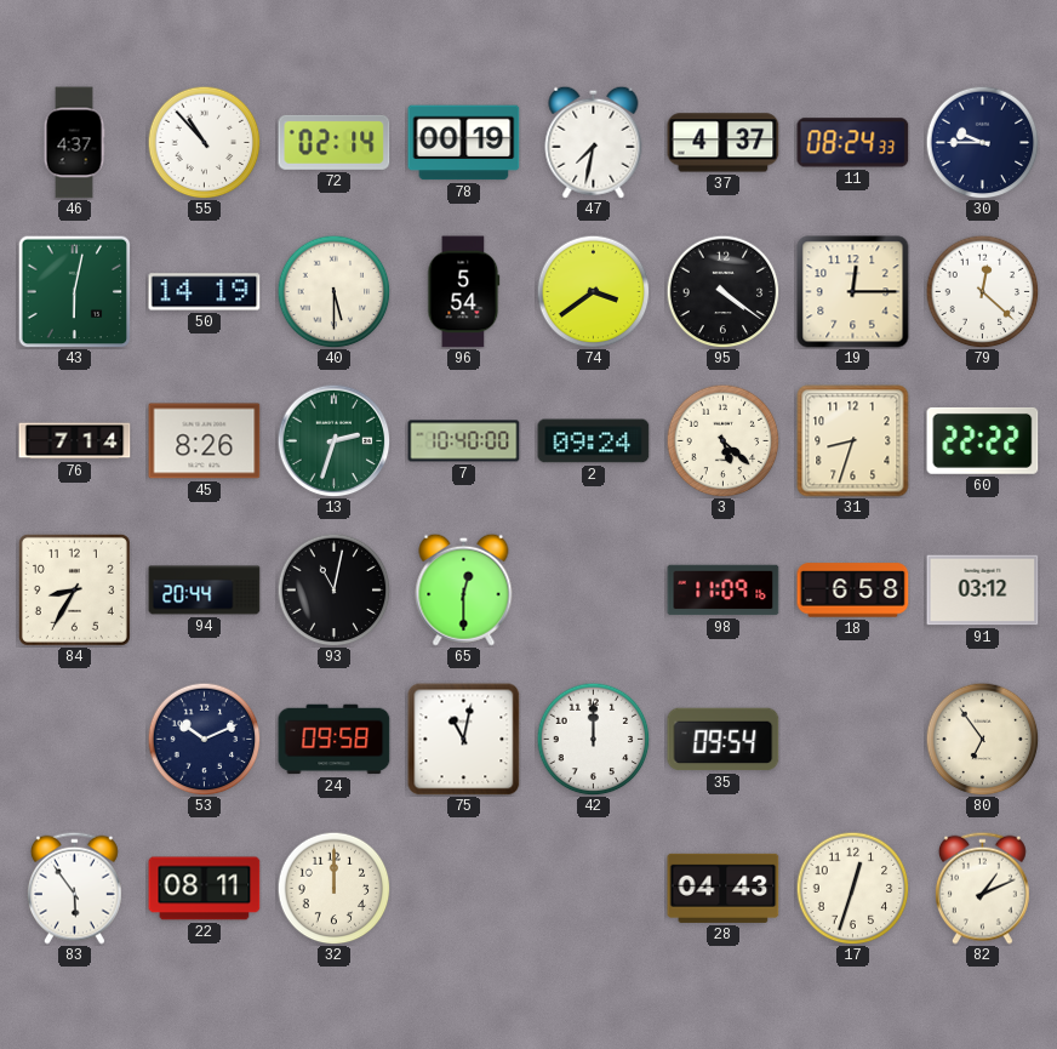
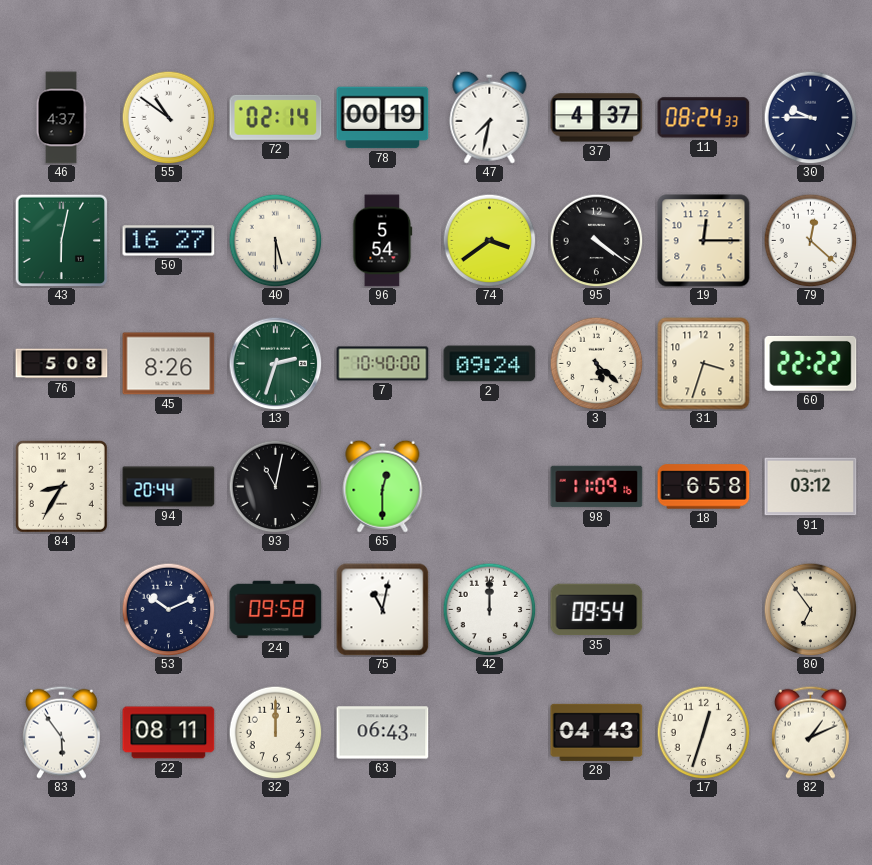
55: 10:53 -> 10:51
50: 14:19 -> 16:27
76: 7:14 -> 5:08
31: 8:33 -> 3:33
63: none -> 06:43
